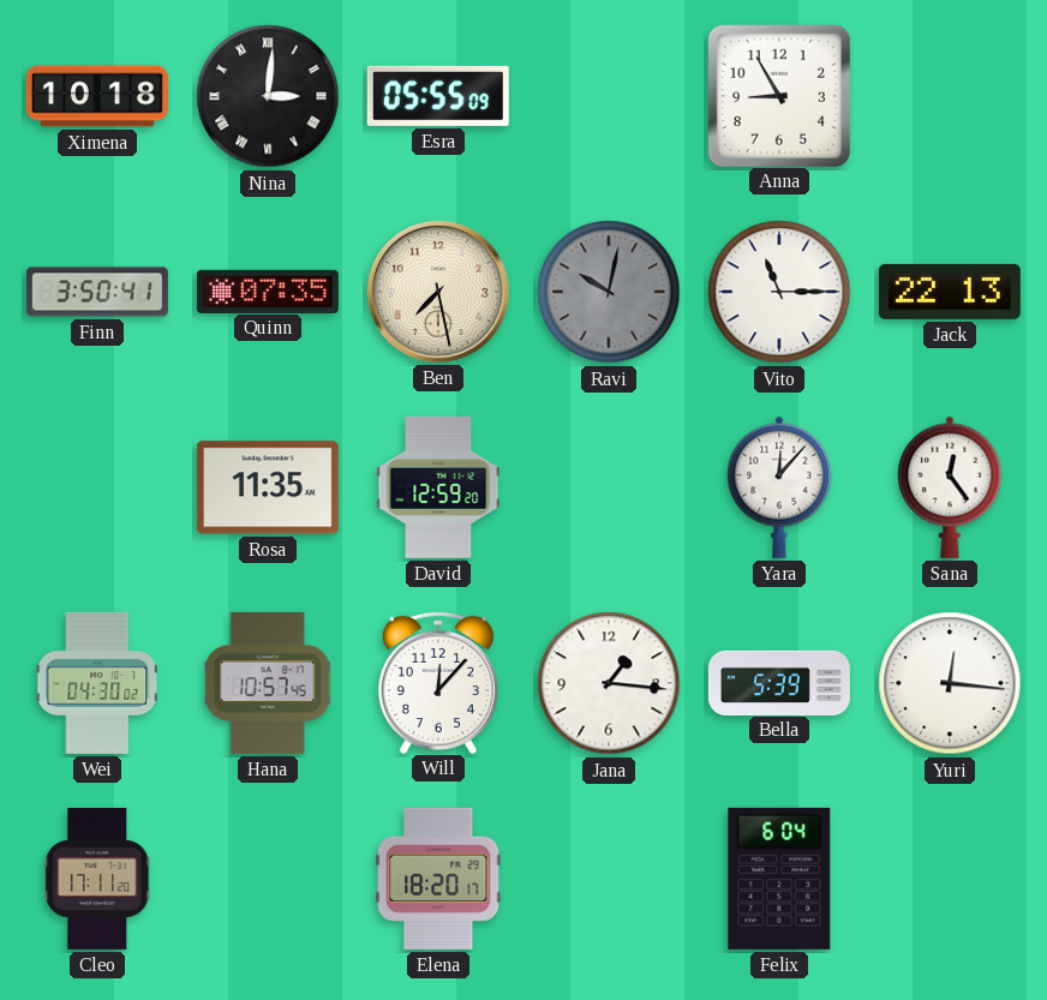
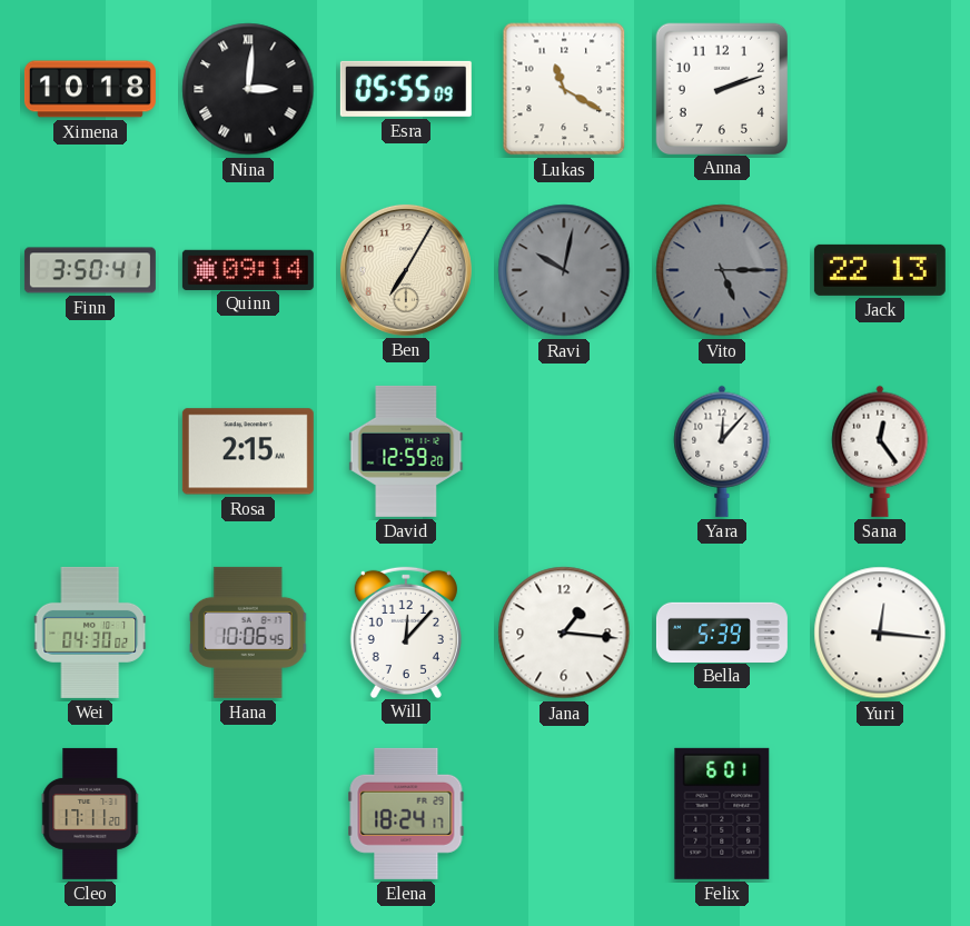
Lukas: none -> 11:20
Anna: 8:55 -> 2:12
Quinn: 07:35 -> 09:14
Ben: 7:28 -> 7:05
Vito: 11:15 -> 5:15
Vito dial: white -> grey
Rosa: 11:35 -> 2:15
Hana: 10:57 -> 10:06
Elena: 18:20 -> 18:24
Felix: 6:04 -> 6:01
